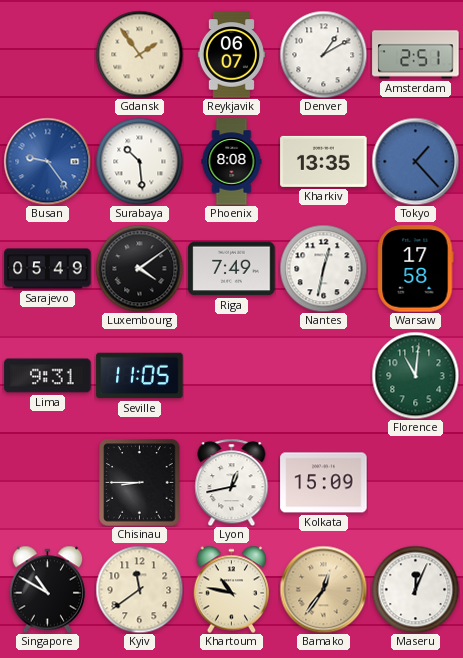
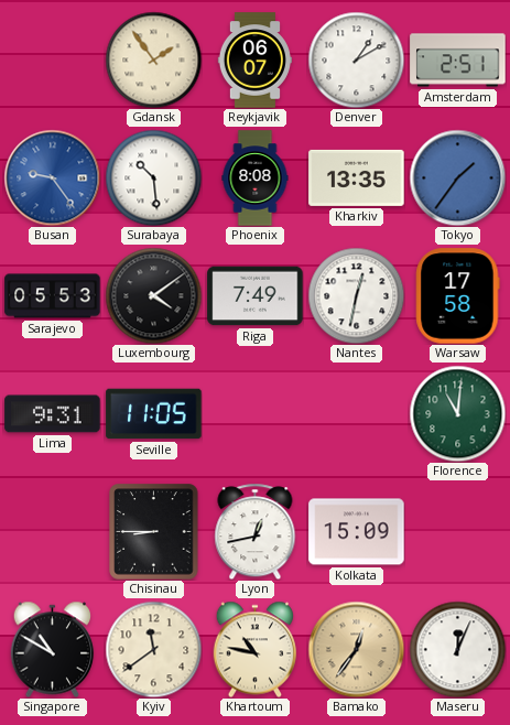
Tokyo: 1:23 -> 1:36
Sarajevo: 05:49 -> 05:53
